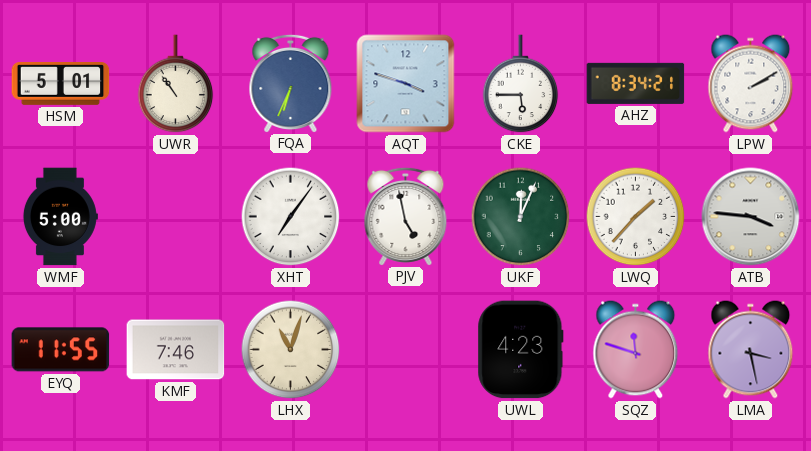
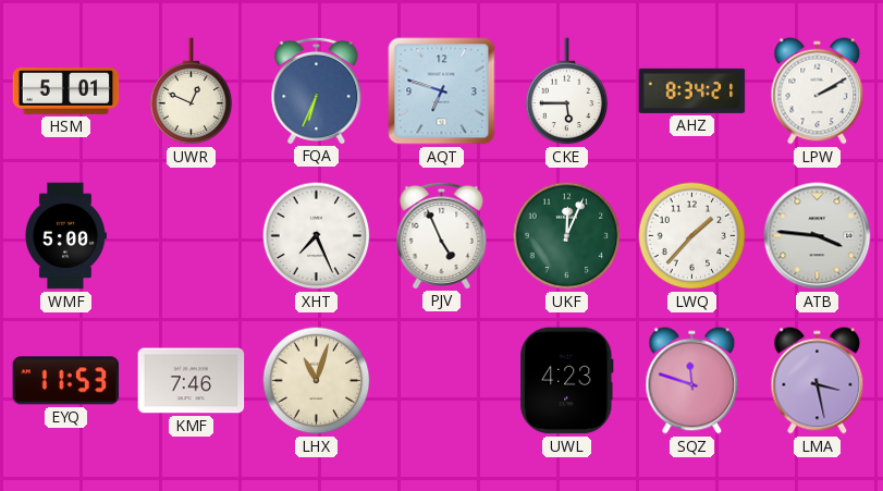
UWR: 10:54 -> 12:49
AQT: 3:48 -> 6:48
XHT: 7:06 -> 7:26
PJV: 4:58 -> 4:56
EYQ: 11:55 -> 11:53
